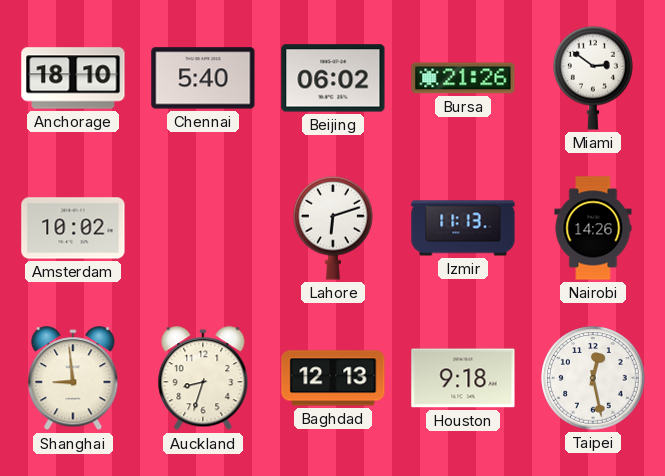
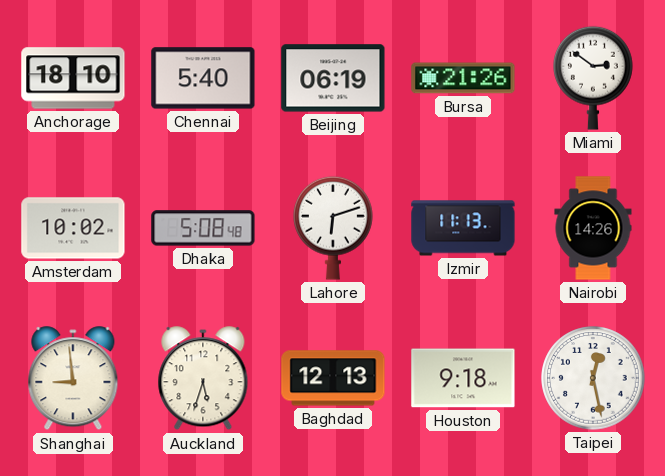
Beijing: 06:02 -> 06:19
Dhaka: none -> 5:08
Auckland: 8:33 -> 5:33
